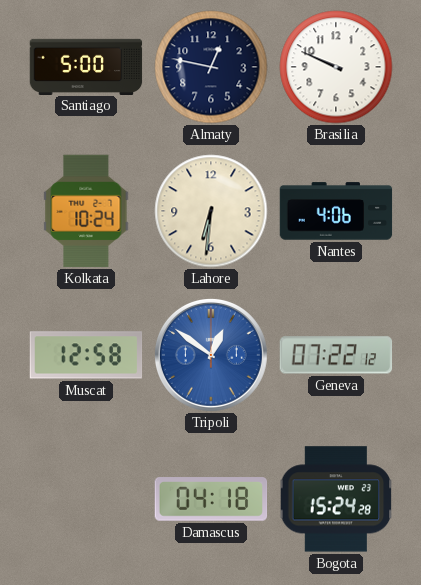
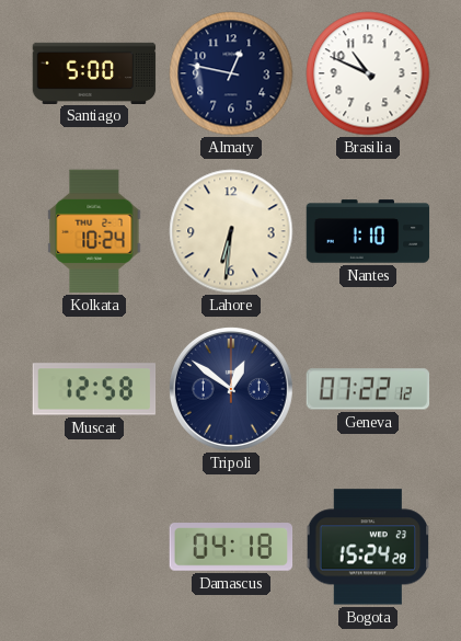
Brasilia: 9:49 -> 10:49
Nantes: 4:06 -> 1:10
Tripoli dial: blue -> navy
